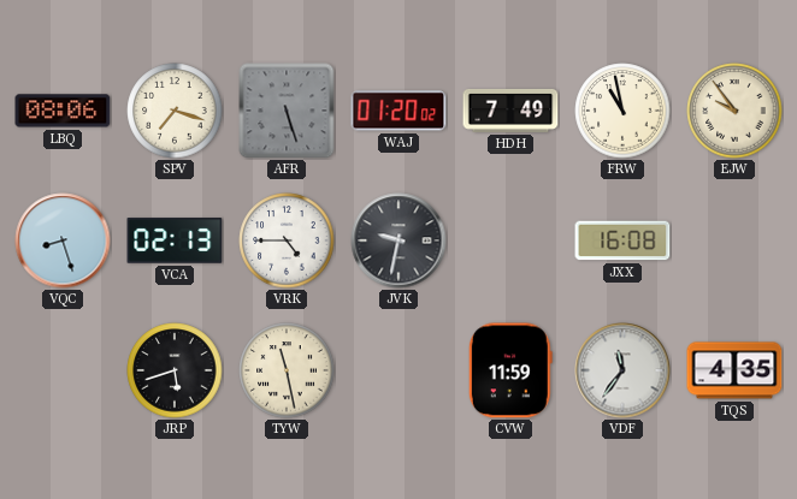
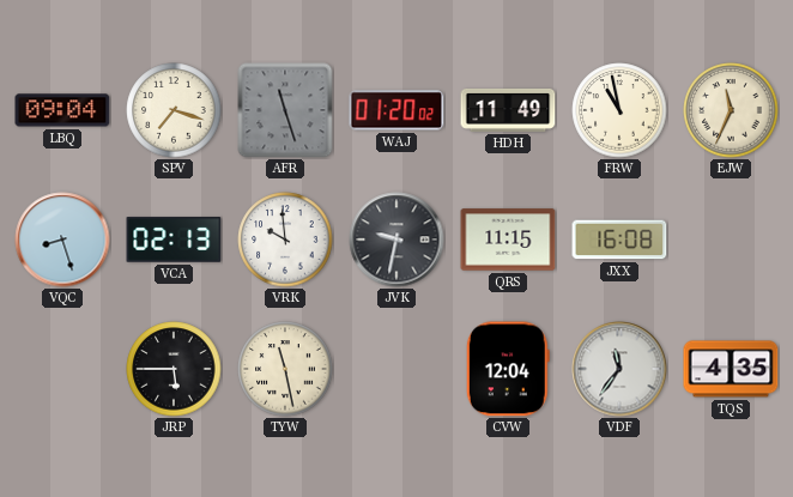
LBQ: 08:06 -> 09:04
AFR: 5:27 -> 11:27
HDH: 7:49 -> 11:49
EJW: 9:54 -> 11:34
VRK: 4:45 -> 9:59
QRS: none -> 11:15
JRP: 5:42 -> 5:45
CVW: 11:59 -> 12:04
